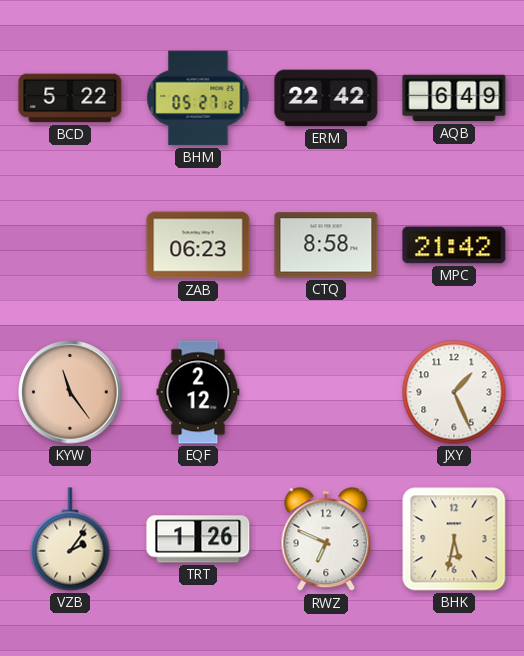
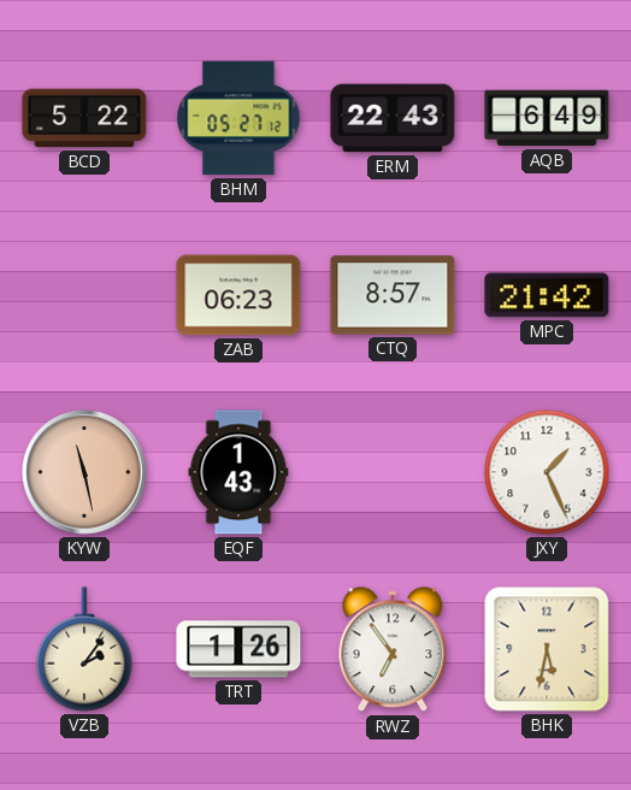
ERM: 22:42 -> 22:43
CTQ: 8:58 -> 8:57
KYW: 11:24 -> 11:28
EQF: 2:12 -> 1:43
RWZ: 6:49 -> 6:54
